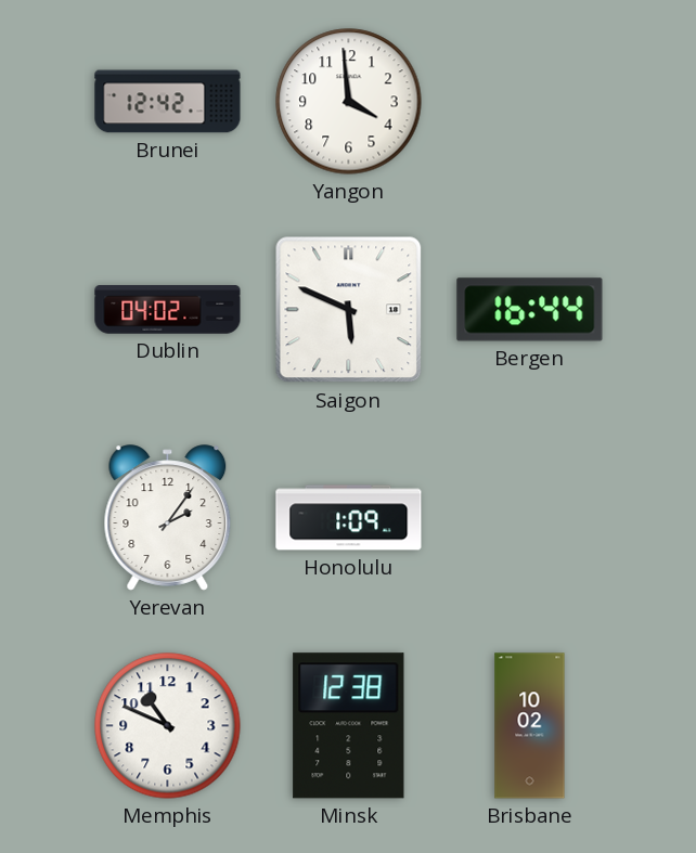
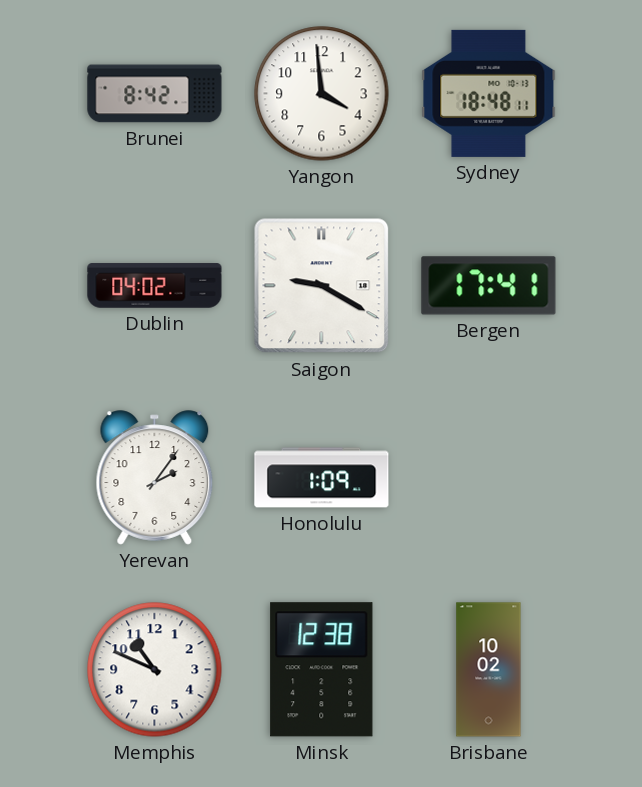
Brunei: 12:42 -> 8:42
Sydney: none -> 18:48
Saigon: 5:49 -> 9:20
Bergen: 16:44 -> 17:41
